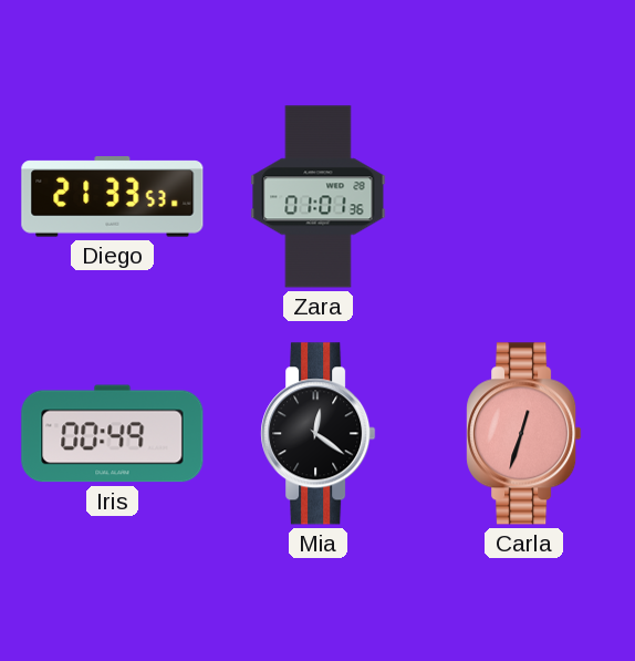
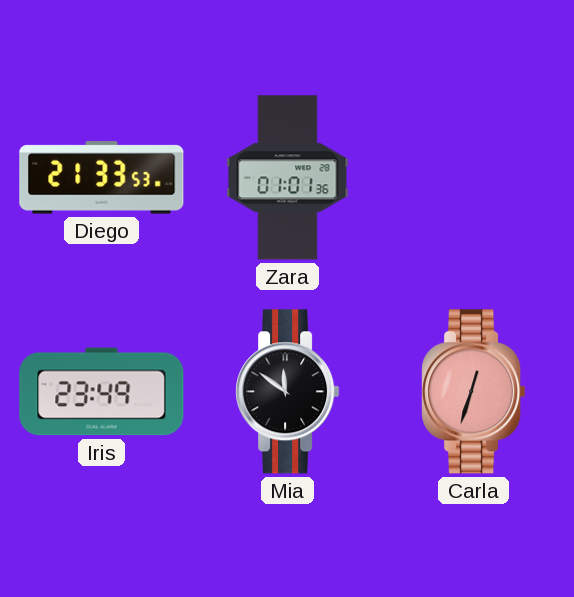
Iris: 00:49 -> 23:49
Mia: 12:21 -> 11:51
